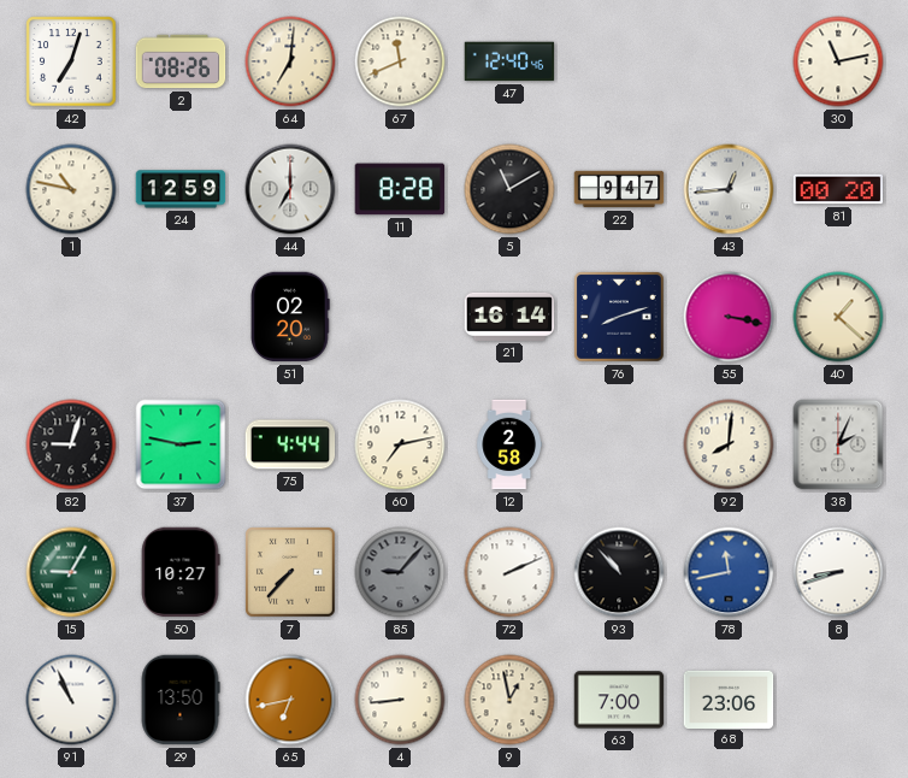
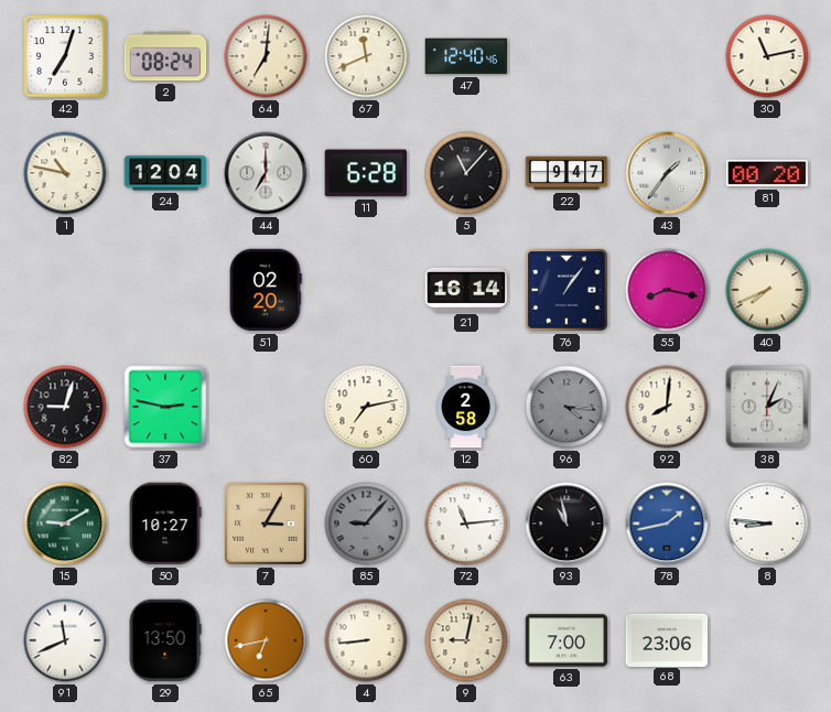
2: 08:26 -> 08:24
24: 12:59 -> 12:04
11: 8:28 -> 6:28
5: 11:10 -> 11:07
43: 12:44 -> 1:36
76: 8:12 -> 1:06
55: 3:17 -> 8:17
40: 1:22 -> 7:41
75: 4:44 -> none
96: none -> 4:16
15: 9:05 -> 9:10
7: 7:37 -> 3:05
72: 2:11 -> 11:14
93: 10:53 -> 10:58
78: 11:43 -> 1:43
8: 8:42 -> 8:46
91: 10:56 -> 11:41
9: 12:58 -> 9:02
